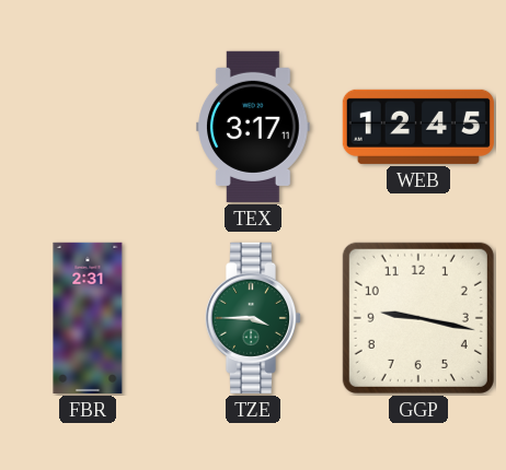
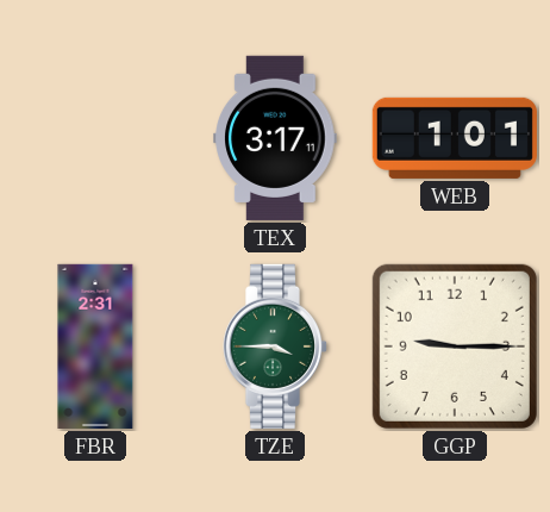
WEB: 12:45 -> 1:01
GGP: 9:17 -> 9:15
